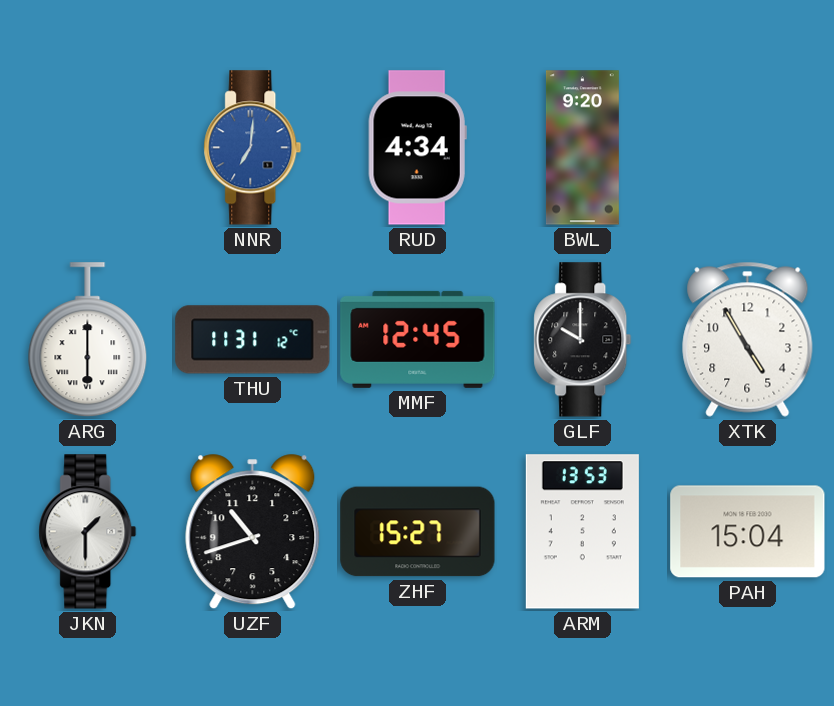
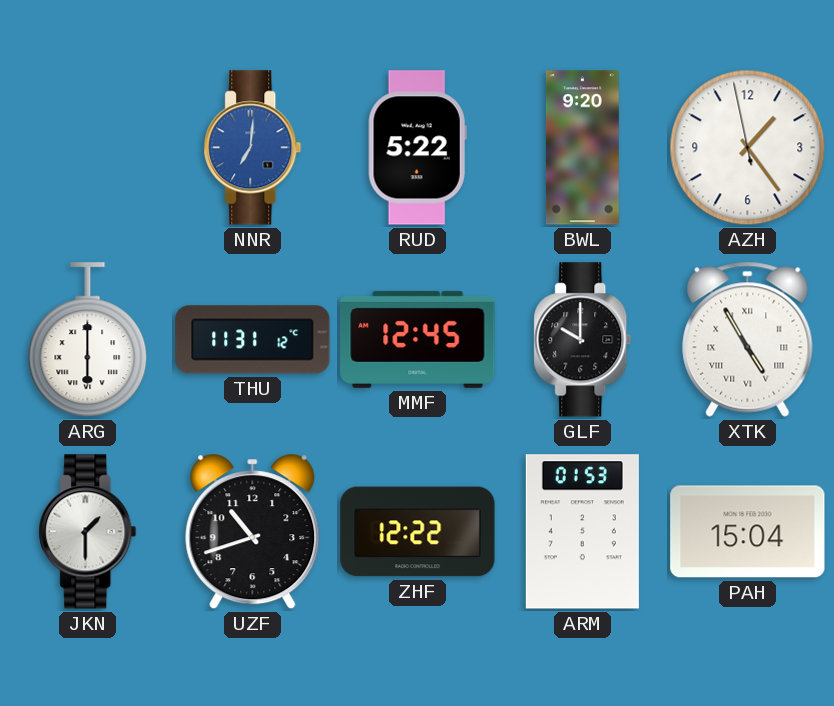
RUD: 4:34 -> 5:22
AZH: none -> 1:23
XTK numerals: Arabic -> Roman
ZHF: 15:27 -> 12:22
ARM: 13:53 -> 01:53
